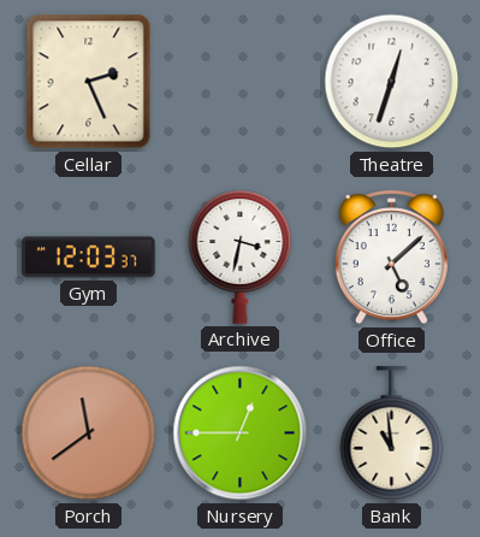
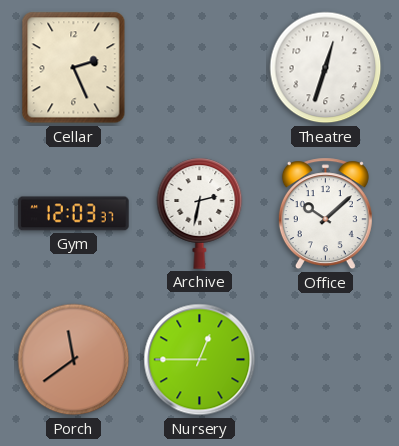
Archive: 3:32 -> 2:32
Office: 5:08 -> 10:08
Bank: 10:59 -> none
